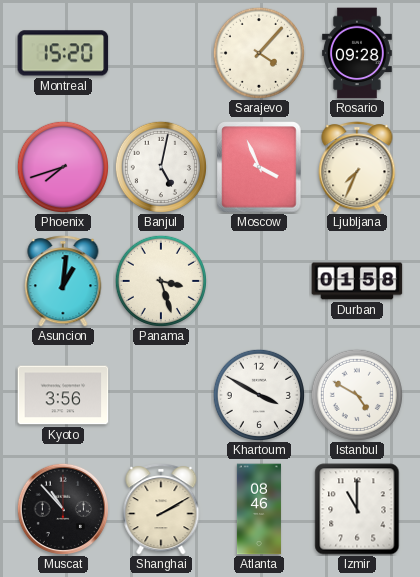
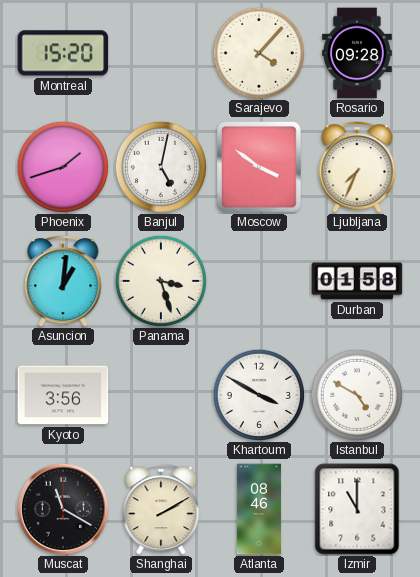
Phoenix: 7:42 -> 1:42
Moscow: 3:56 -> 3:51
Muscat: 10:53 -> 11:20
